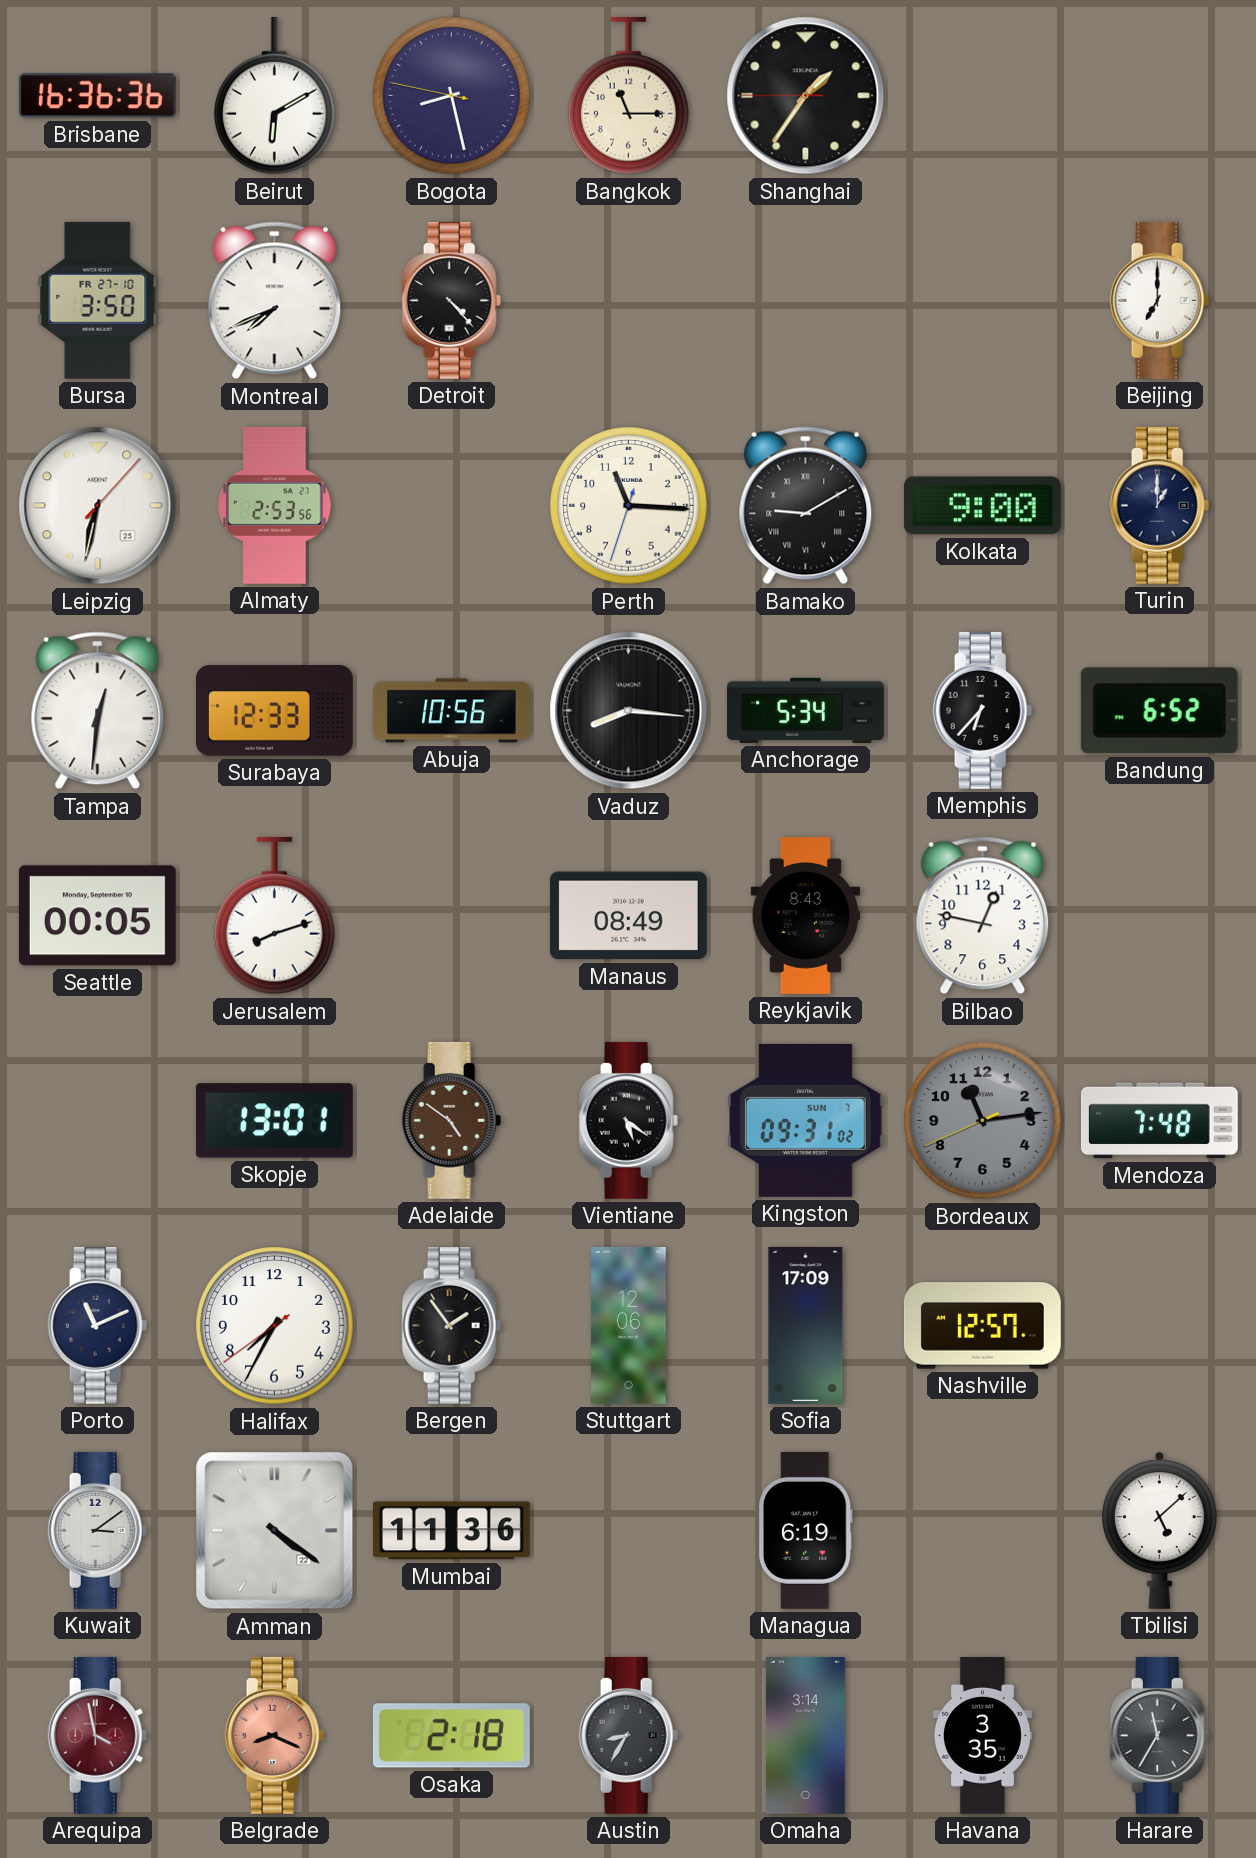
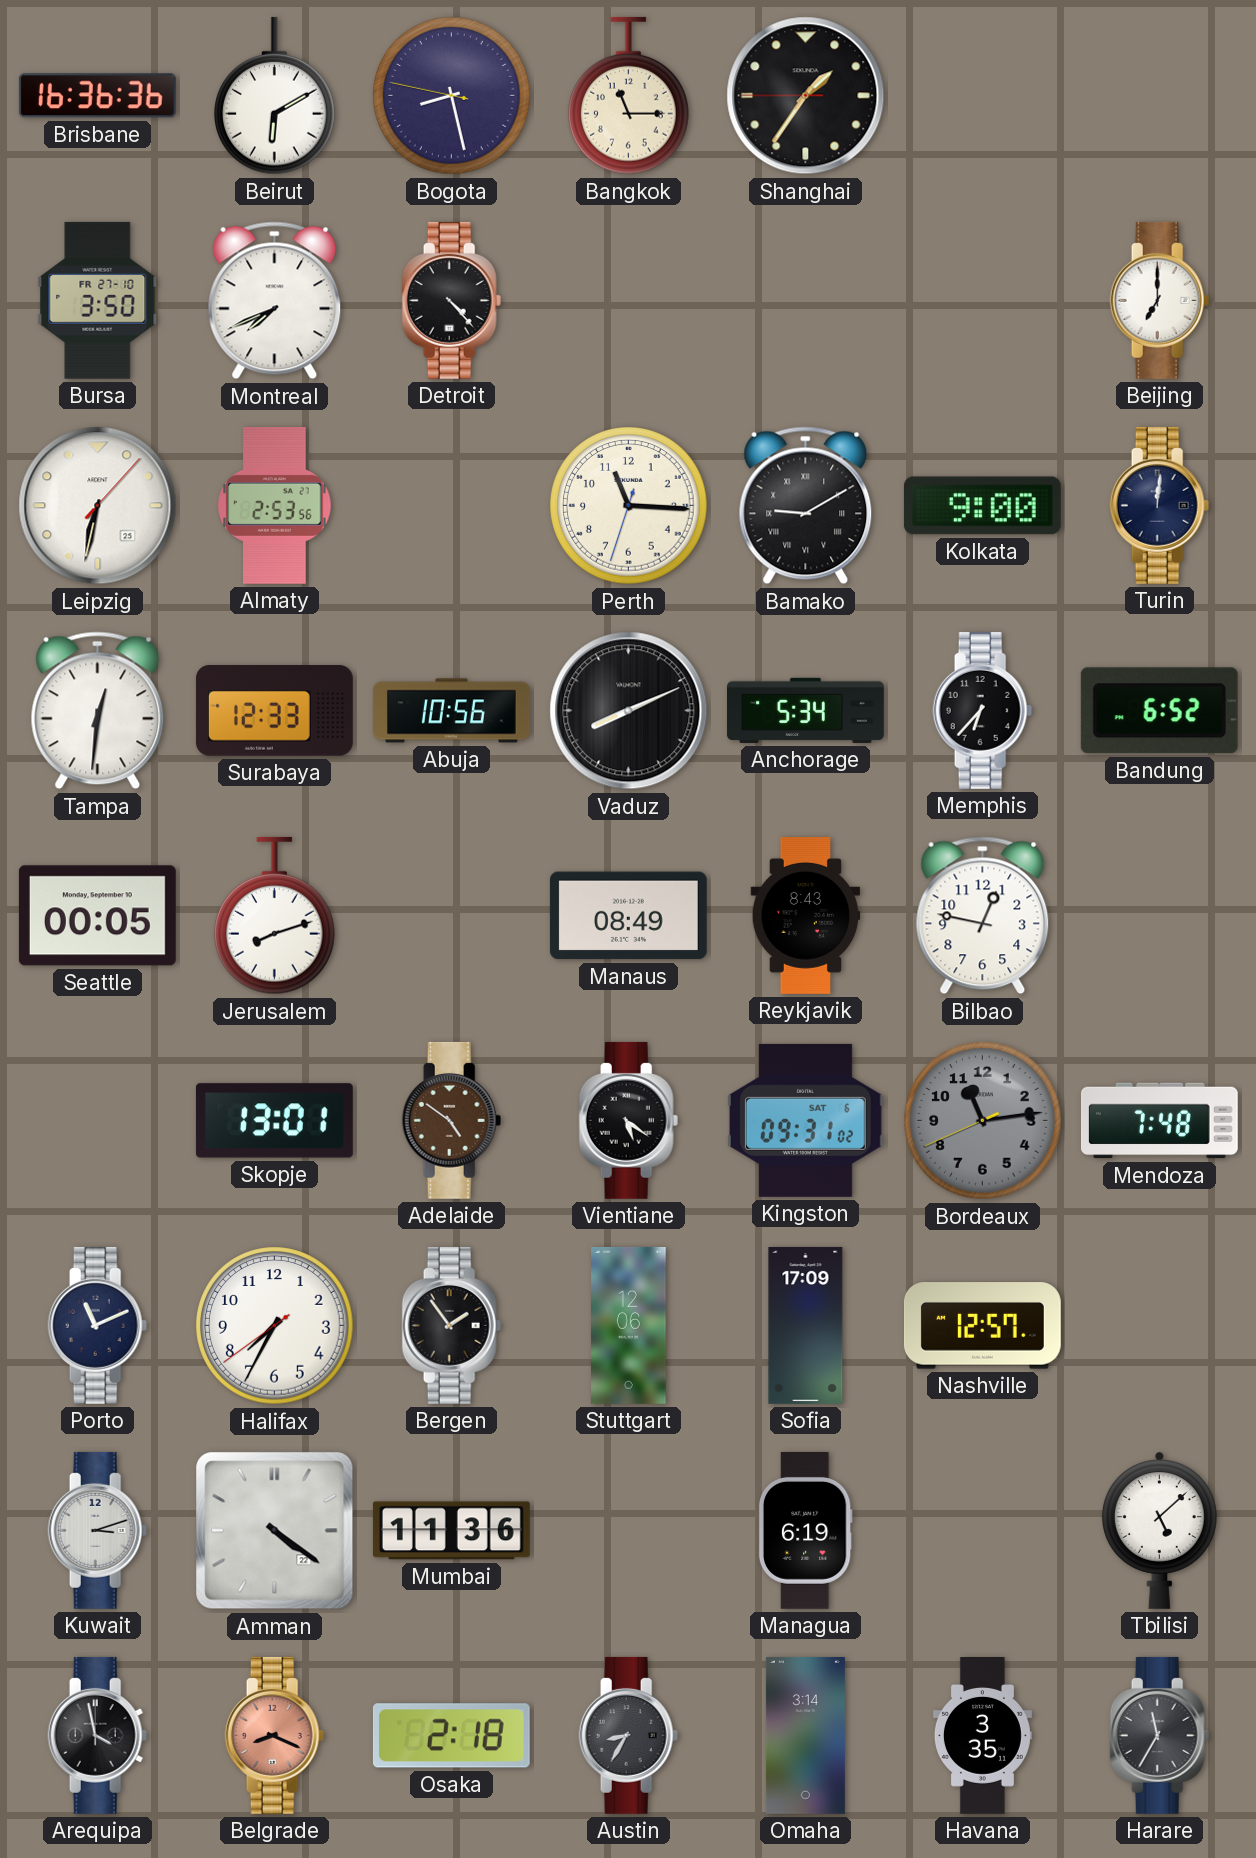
Turin: 1:00 -> 12:01
Vaduz: 8:16 -> 8:11
Kingston date: SUN 7 -> SAT 6
Kuwait: 3:09 -> 3:12
Arequipa dial: burgundy -> black
